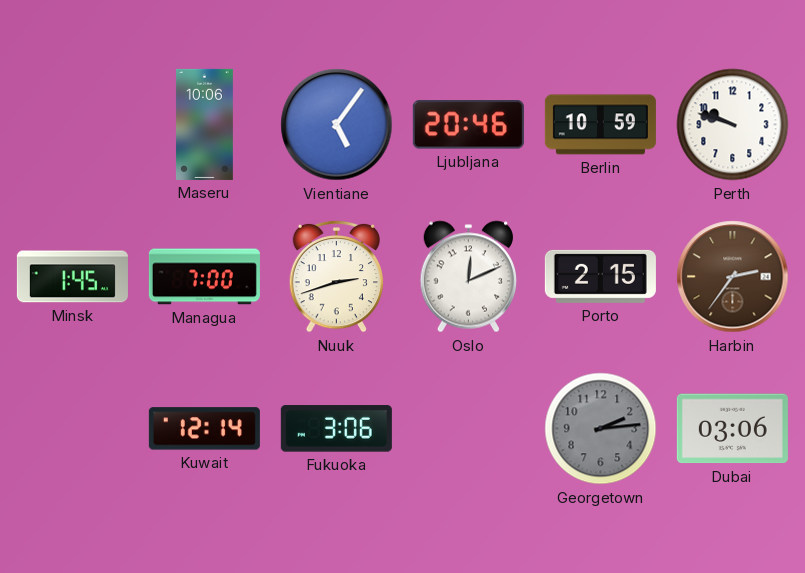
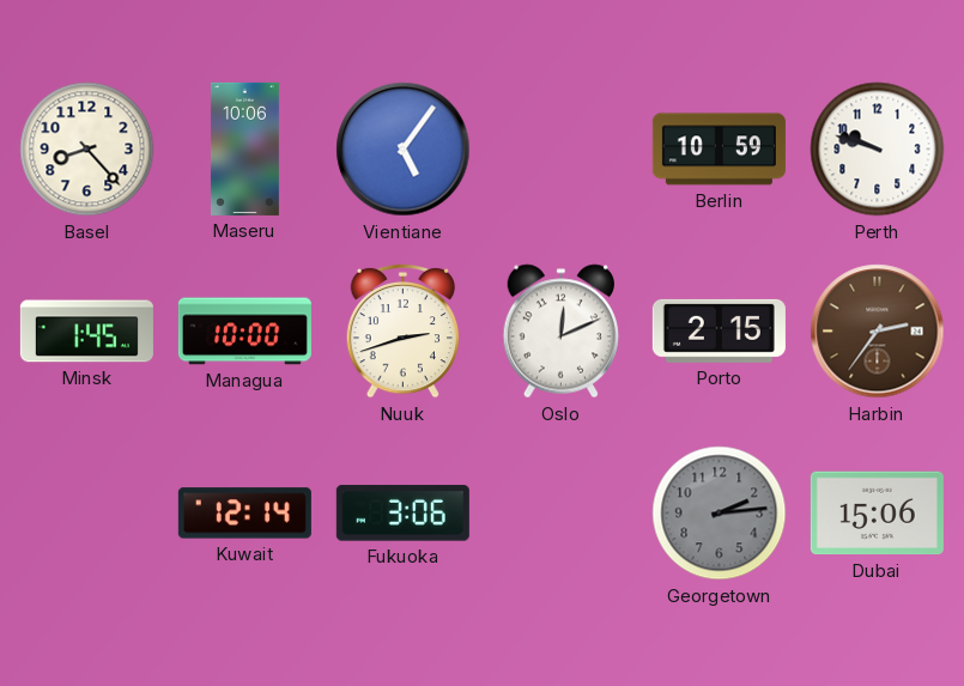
Basel: none -> 8:23
Ljubljana: 20:46 -> none
Managua: 7:00 -> 10:00
Dubai: 03:06 -> 15:06
